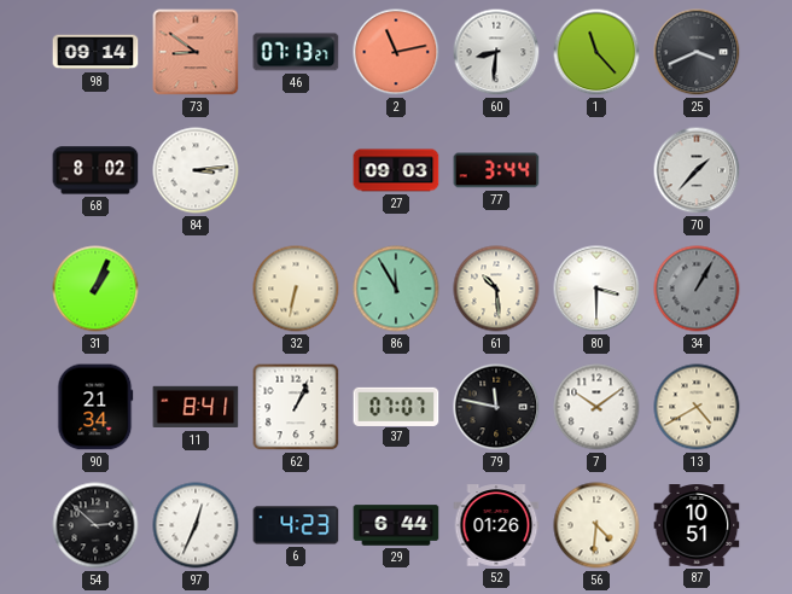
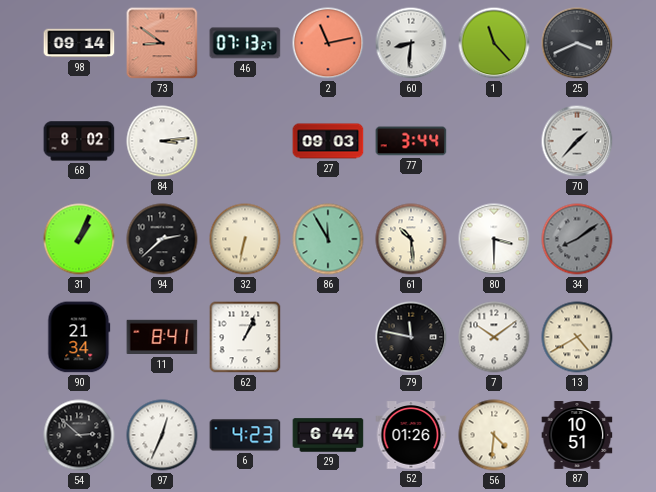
94: none -> 2:38
34: 1:05 -> 8:09
37: 07:07 -> none
